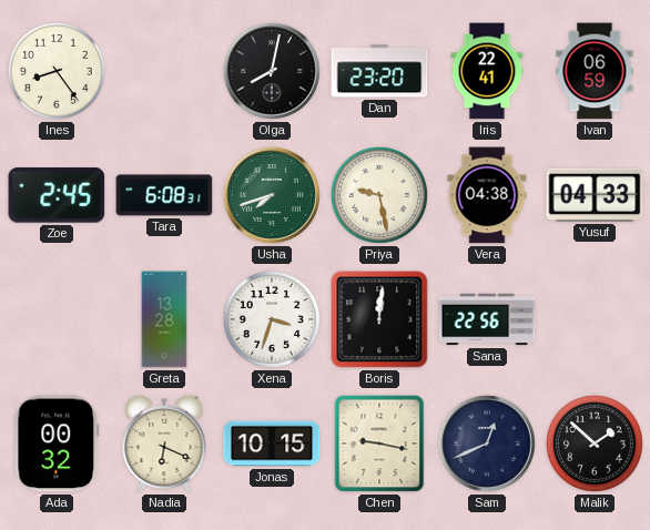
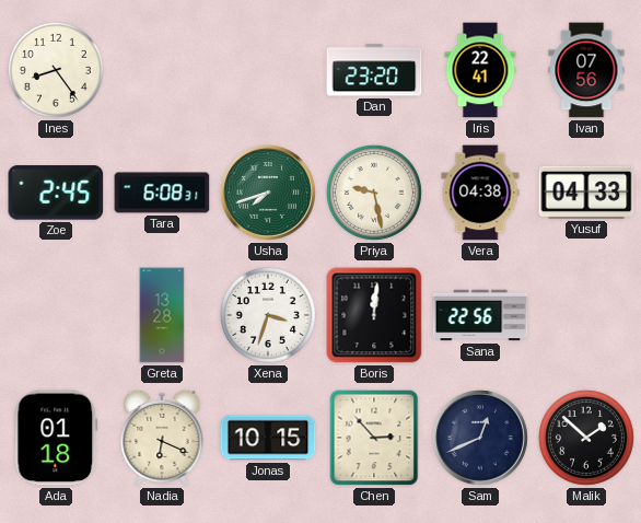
Olga: 8:02 -> none
Ivan: 06:59 -> 07:56
Ada: 00:32 -> 01:18
Chen: 9:17 -> 2:53
